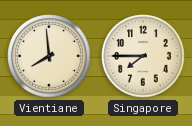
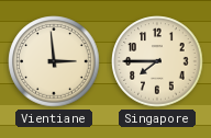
Vientiane: 7:59 -> 2:59
